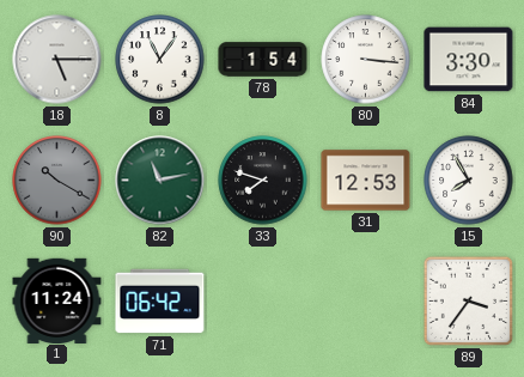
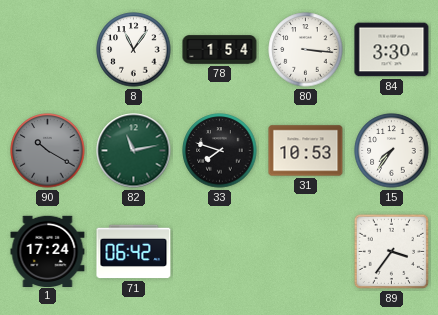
18: 5:15 -> none
31: 12:53 -> 10:53
15: 7:55 -> 7:36
1: 11:24 -> 17:24
